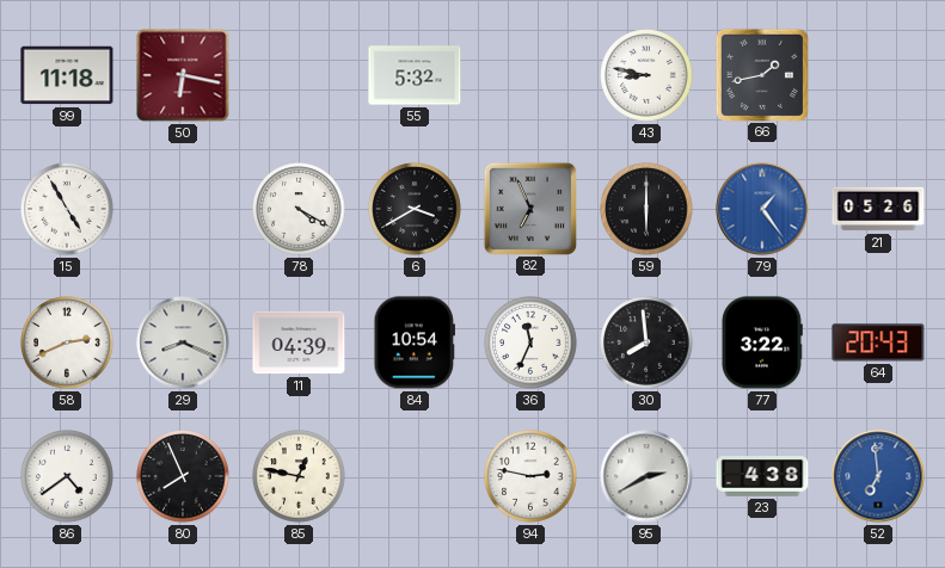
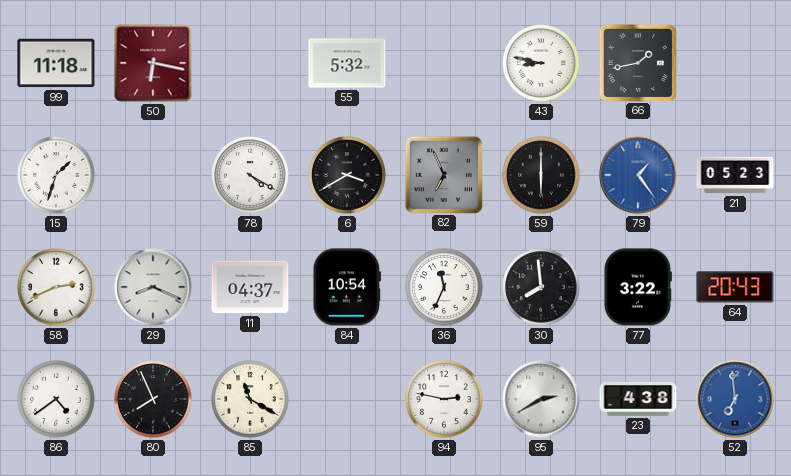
15: 4:55 -> 1:33
21: 05:26 -> 05:23
11: 04:39 -> 04:37
85: 12:47 -> 11:20
